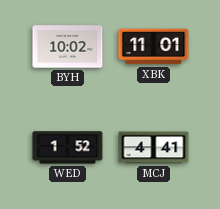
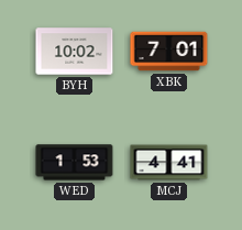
XBK: 11:01 -> 7:01
WED: 1:52 -> 1:53
